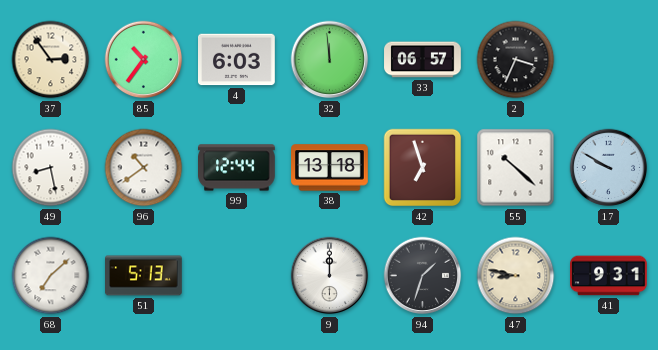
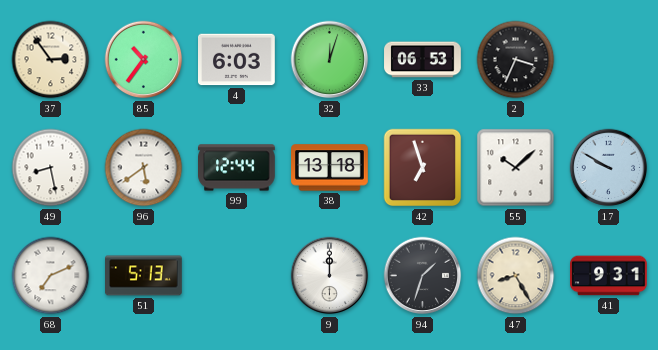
32: 11:59 -> 12:03
33: 06:57 -> 06:53
96: 10:39 -> 5:39
55: 10:22 -> 10:08
68: 7:08 -> 7:11
47: 8:47 -> 8:25
